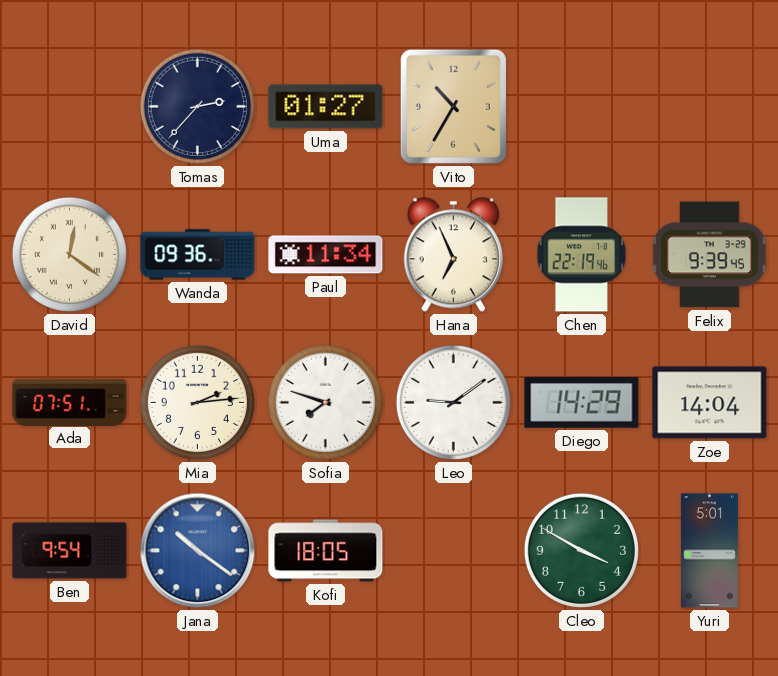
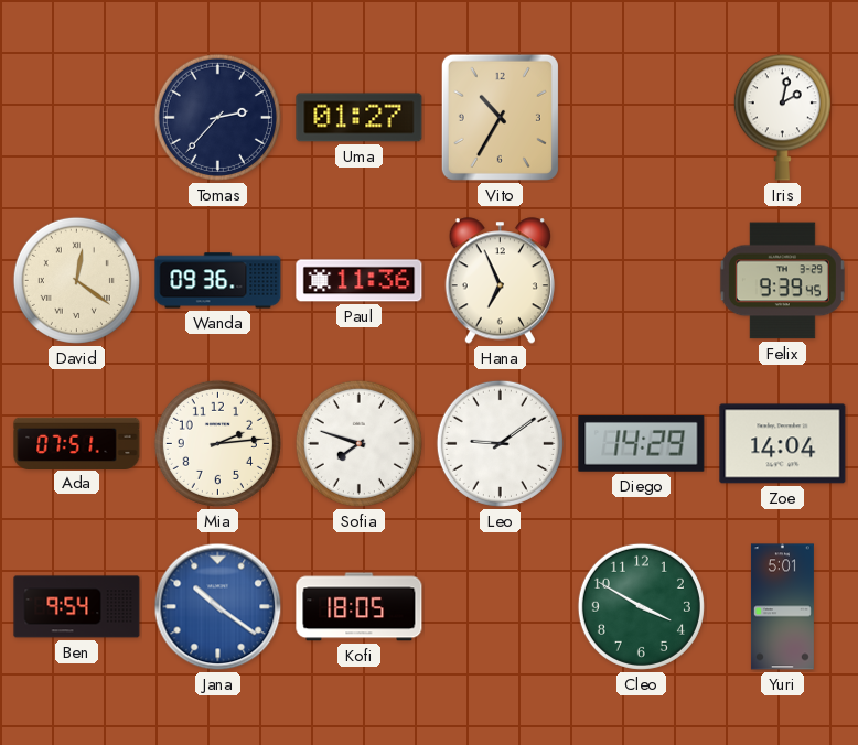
Iris: none -> 2:02
Paul: 11:34 -> 11:36
Chen: 22:19 -> none
